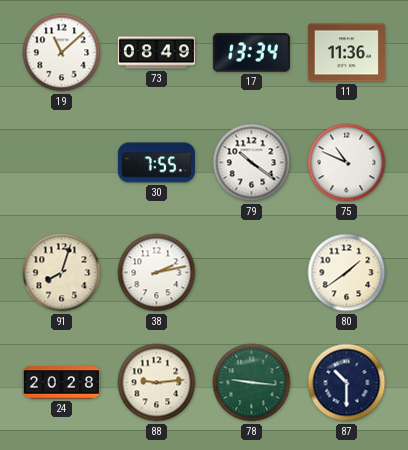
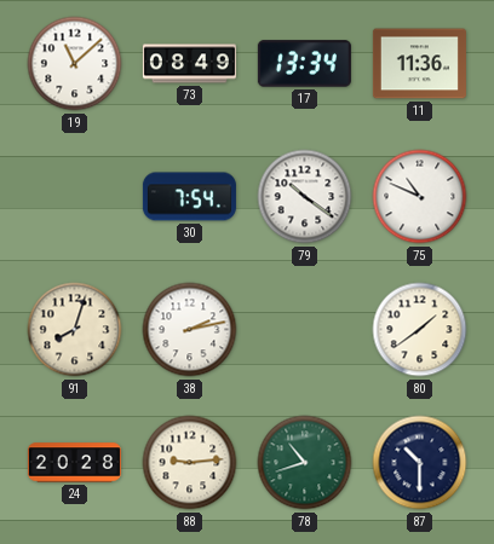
30: 7:55 -> 7:54
78: 9:16 -> 10:42
